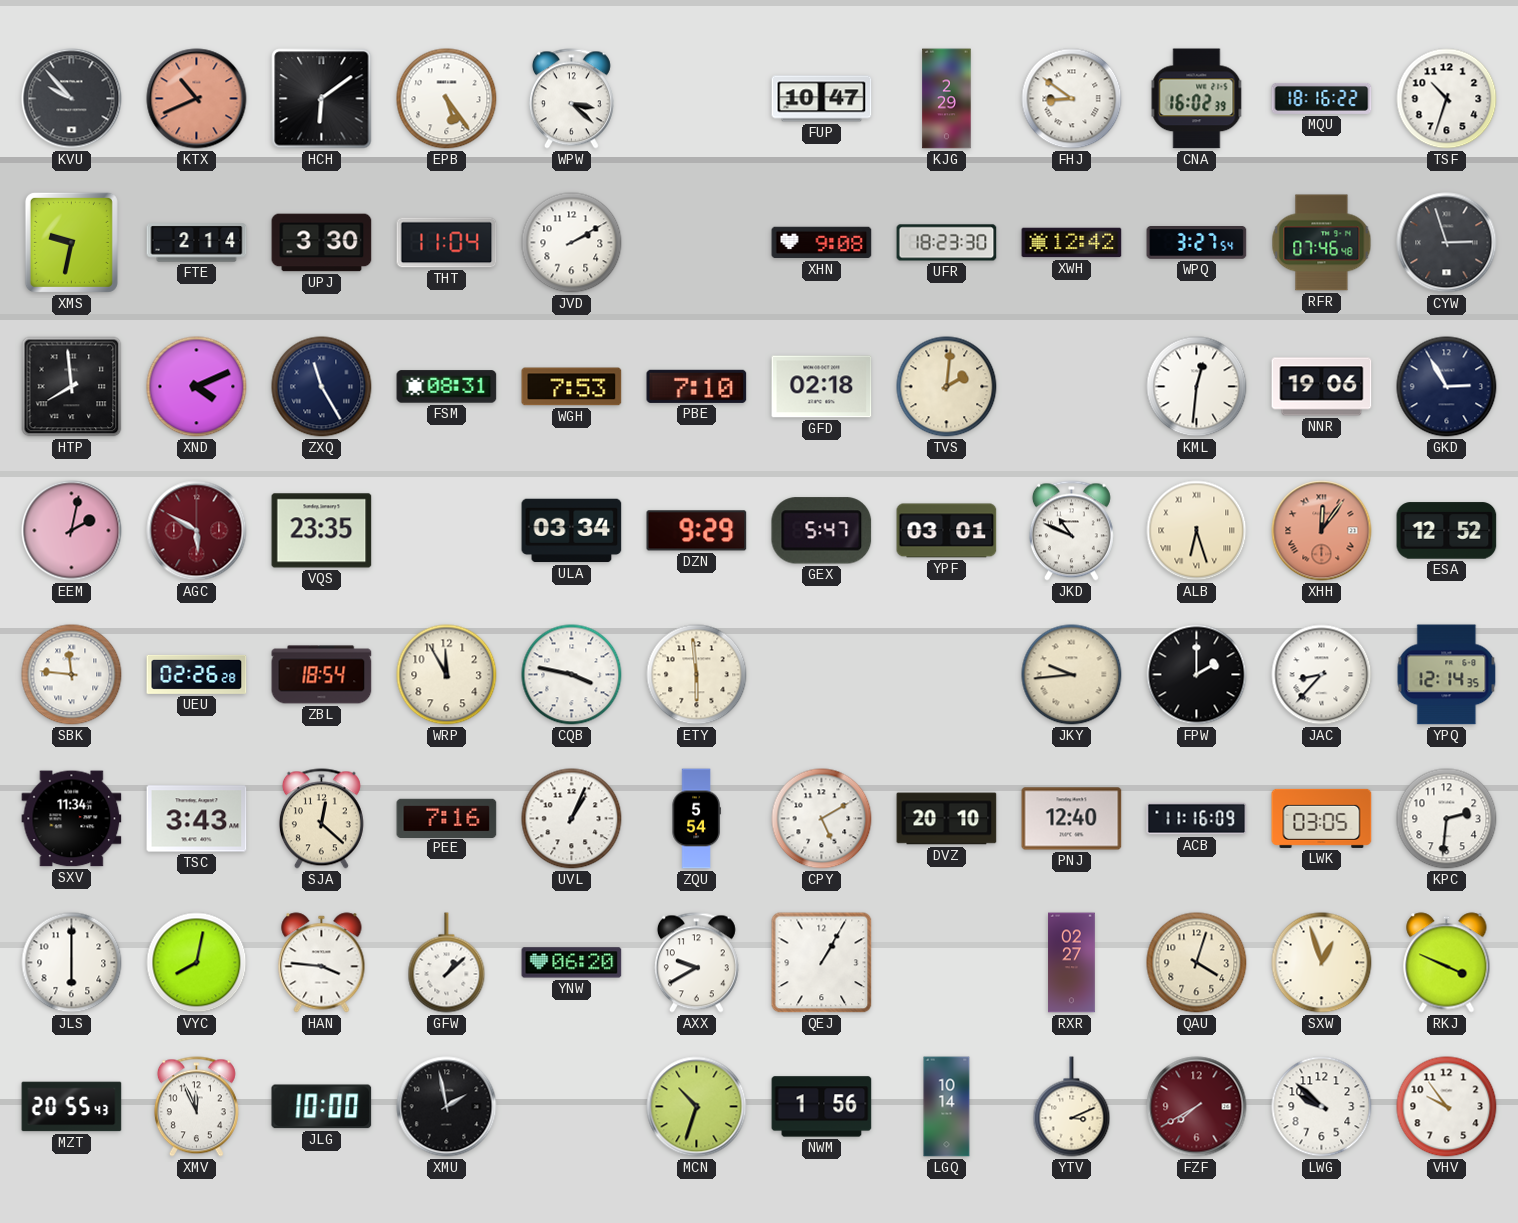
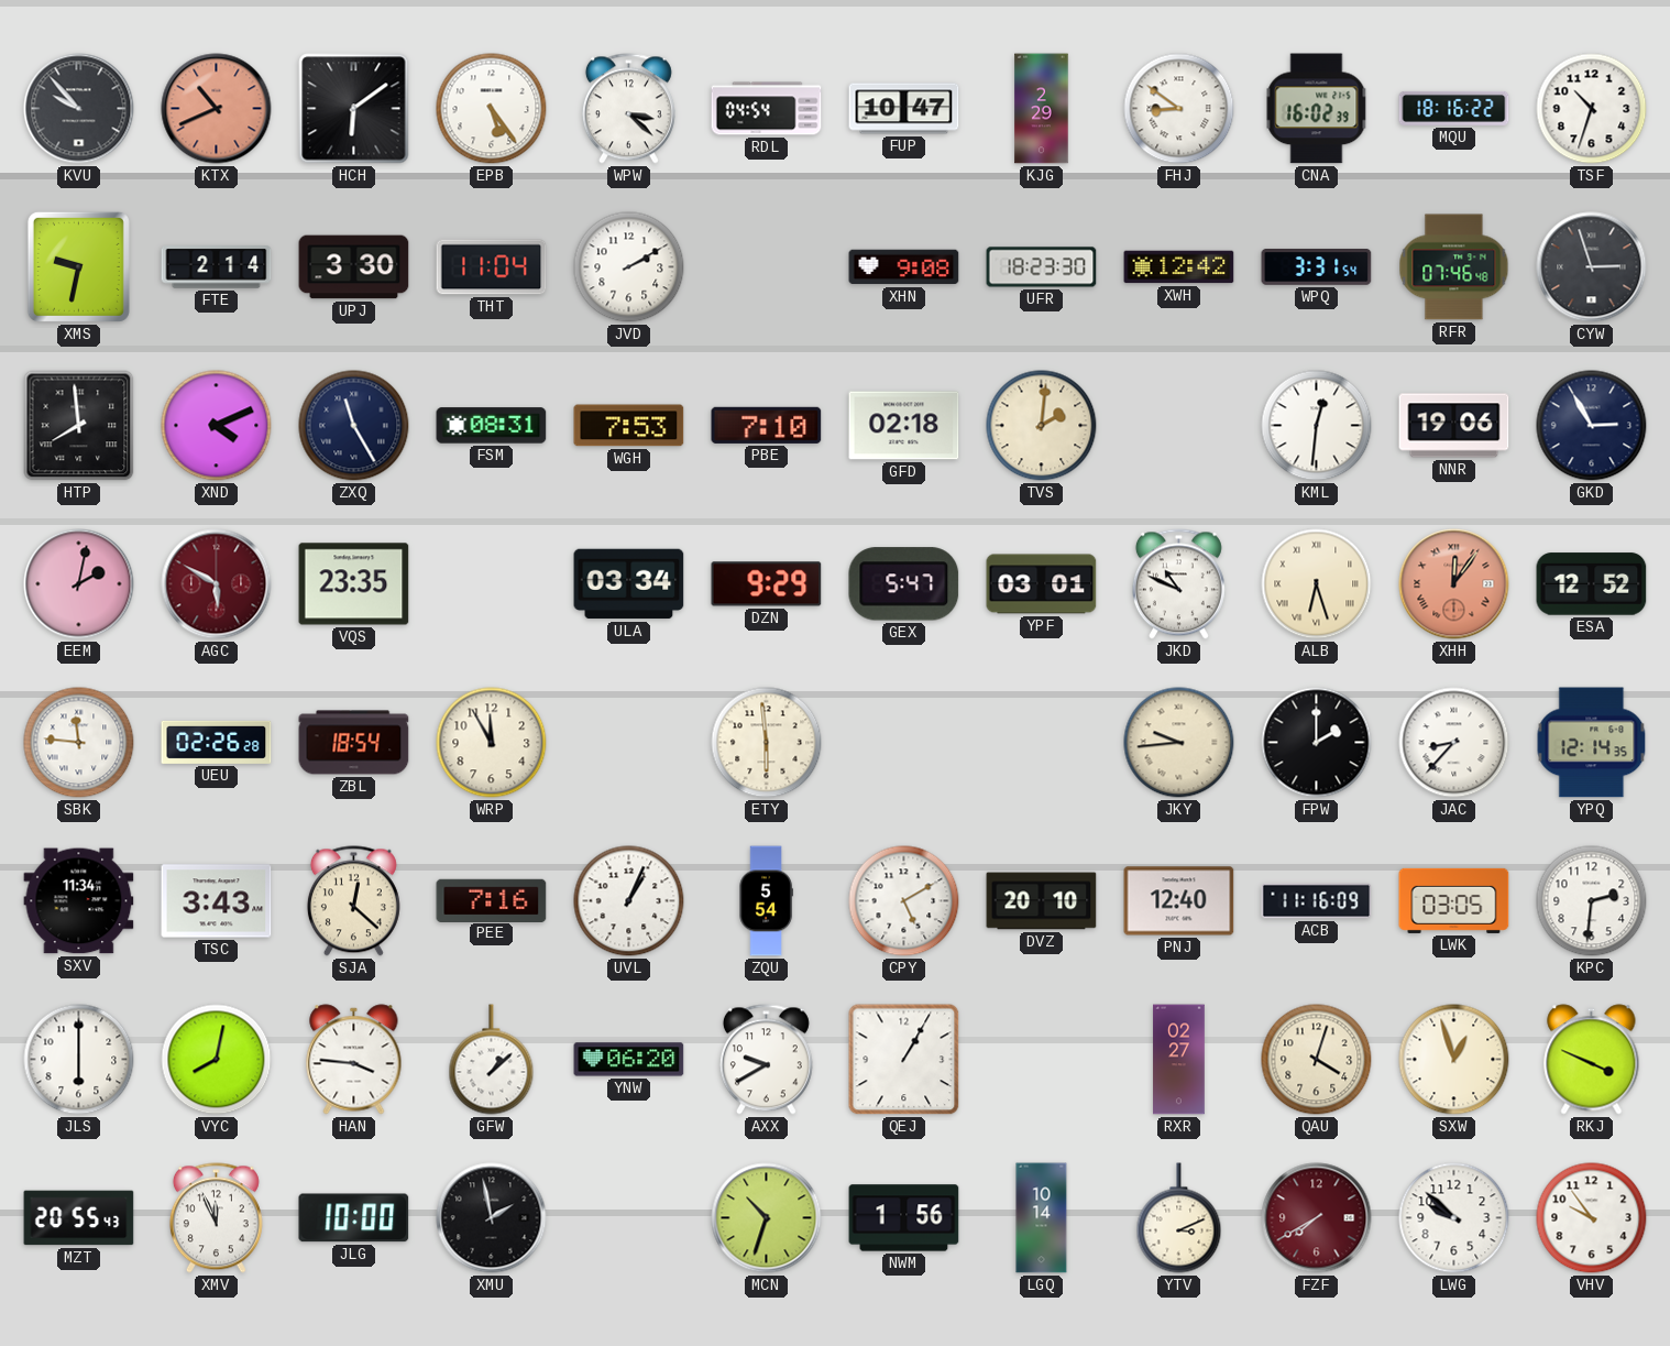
RDL: none -> 04:54
WPQ: 3:27 -> 3:31
CQB: 3:47 -> none
